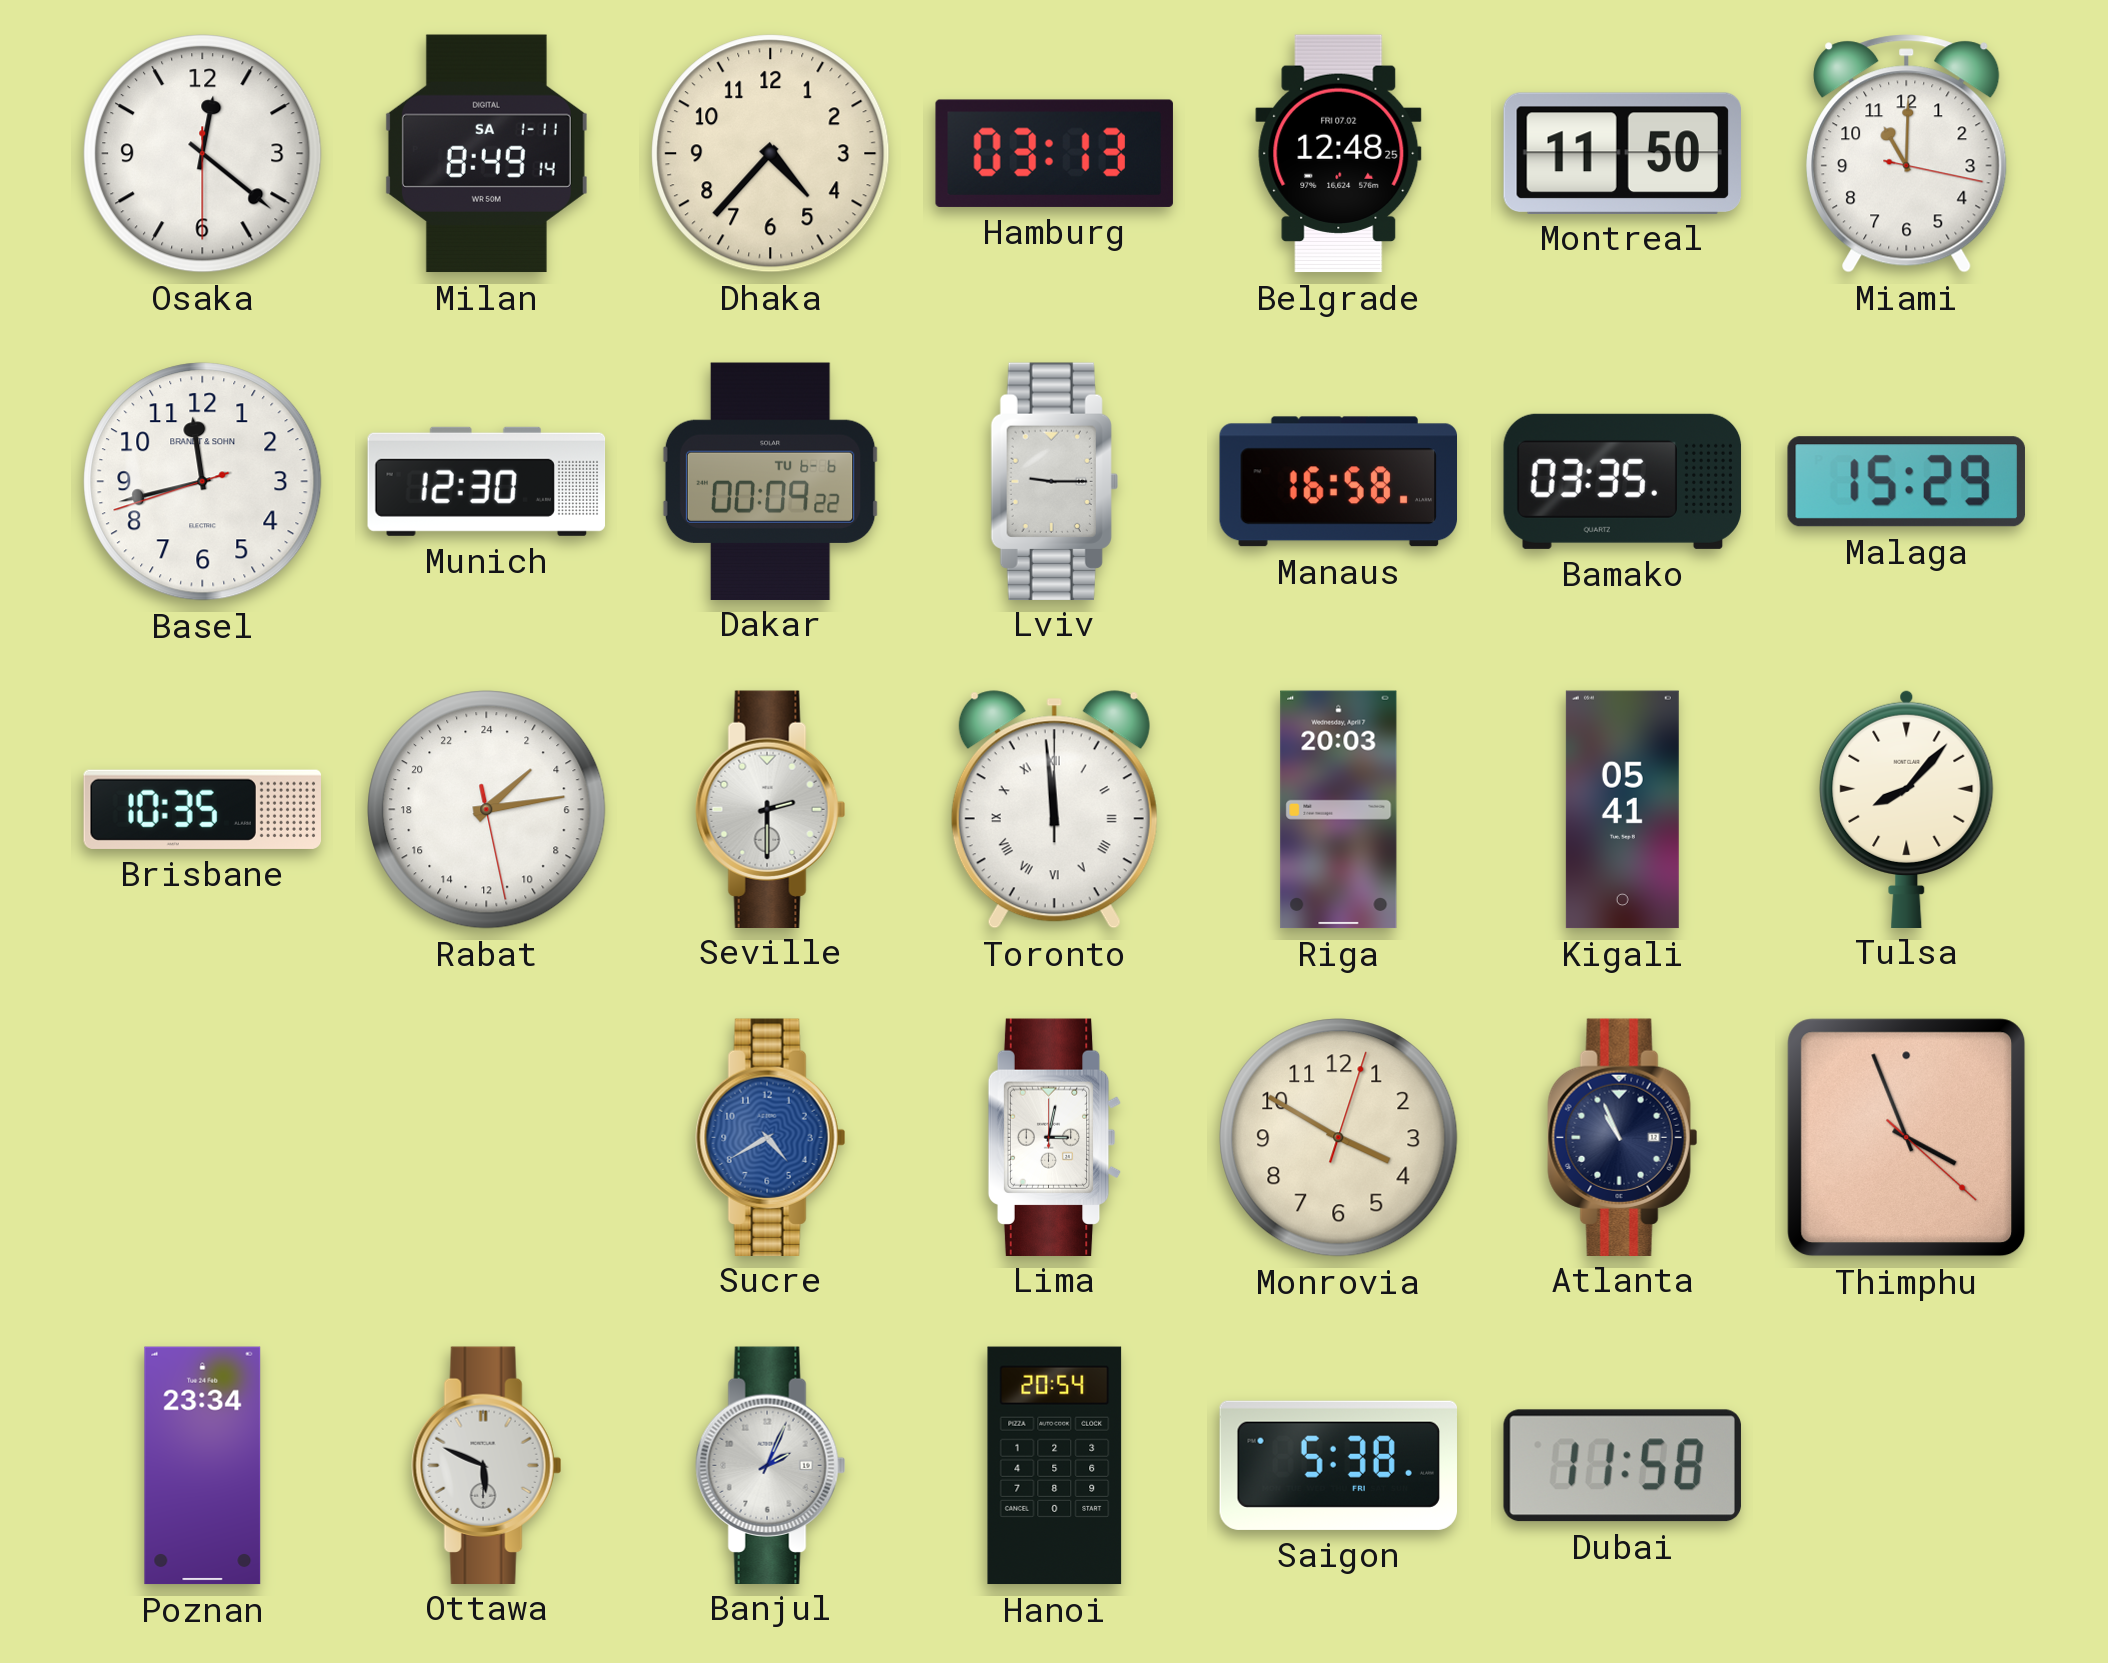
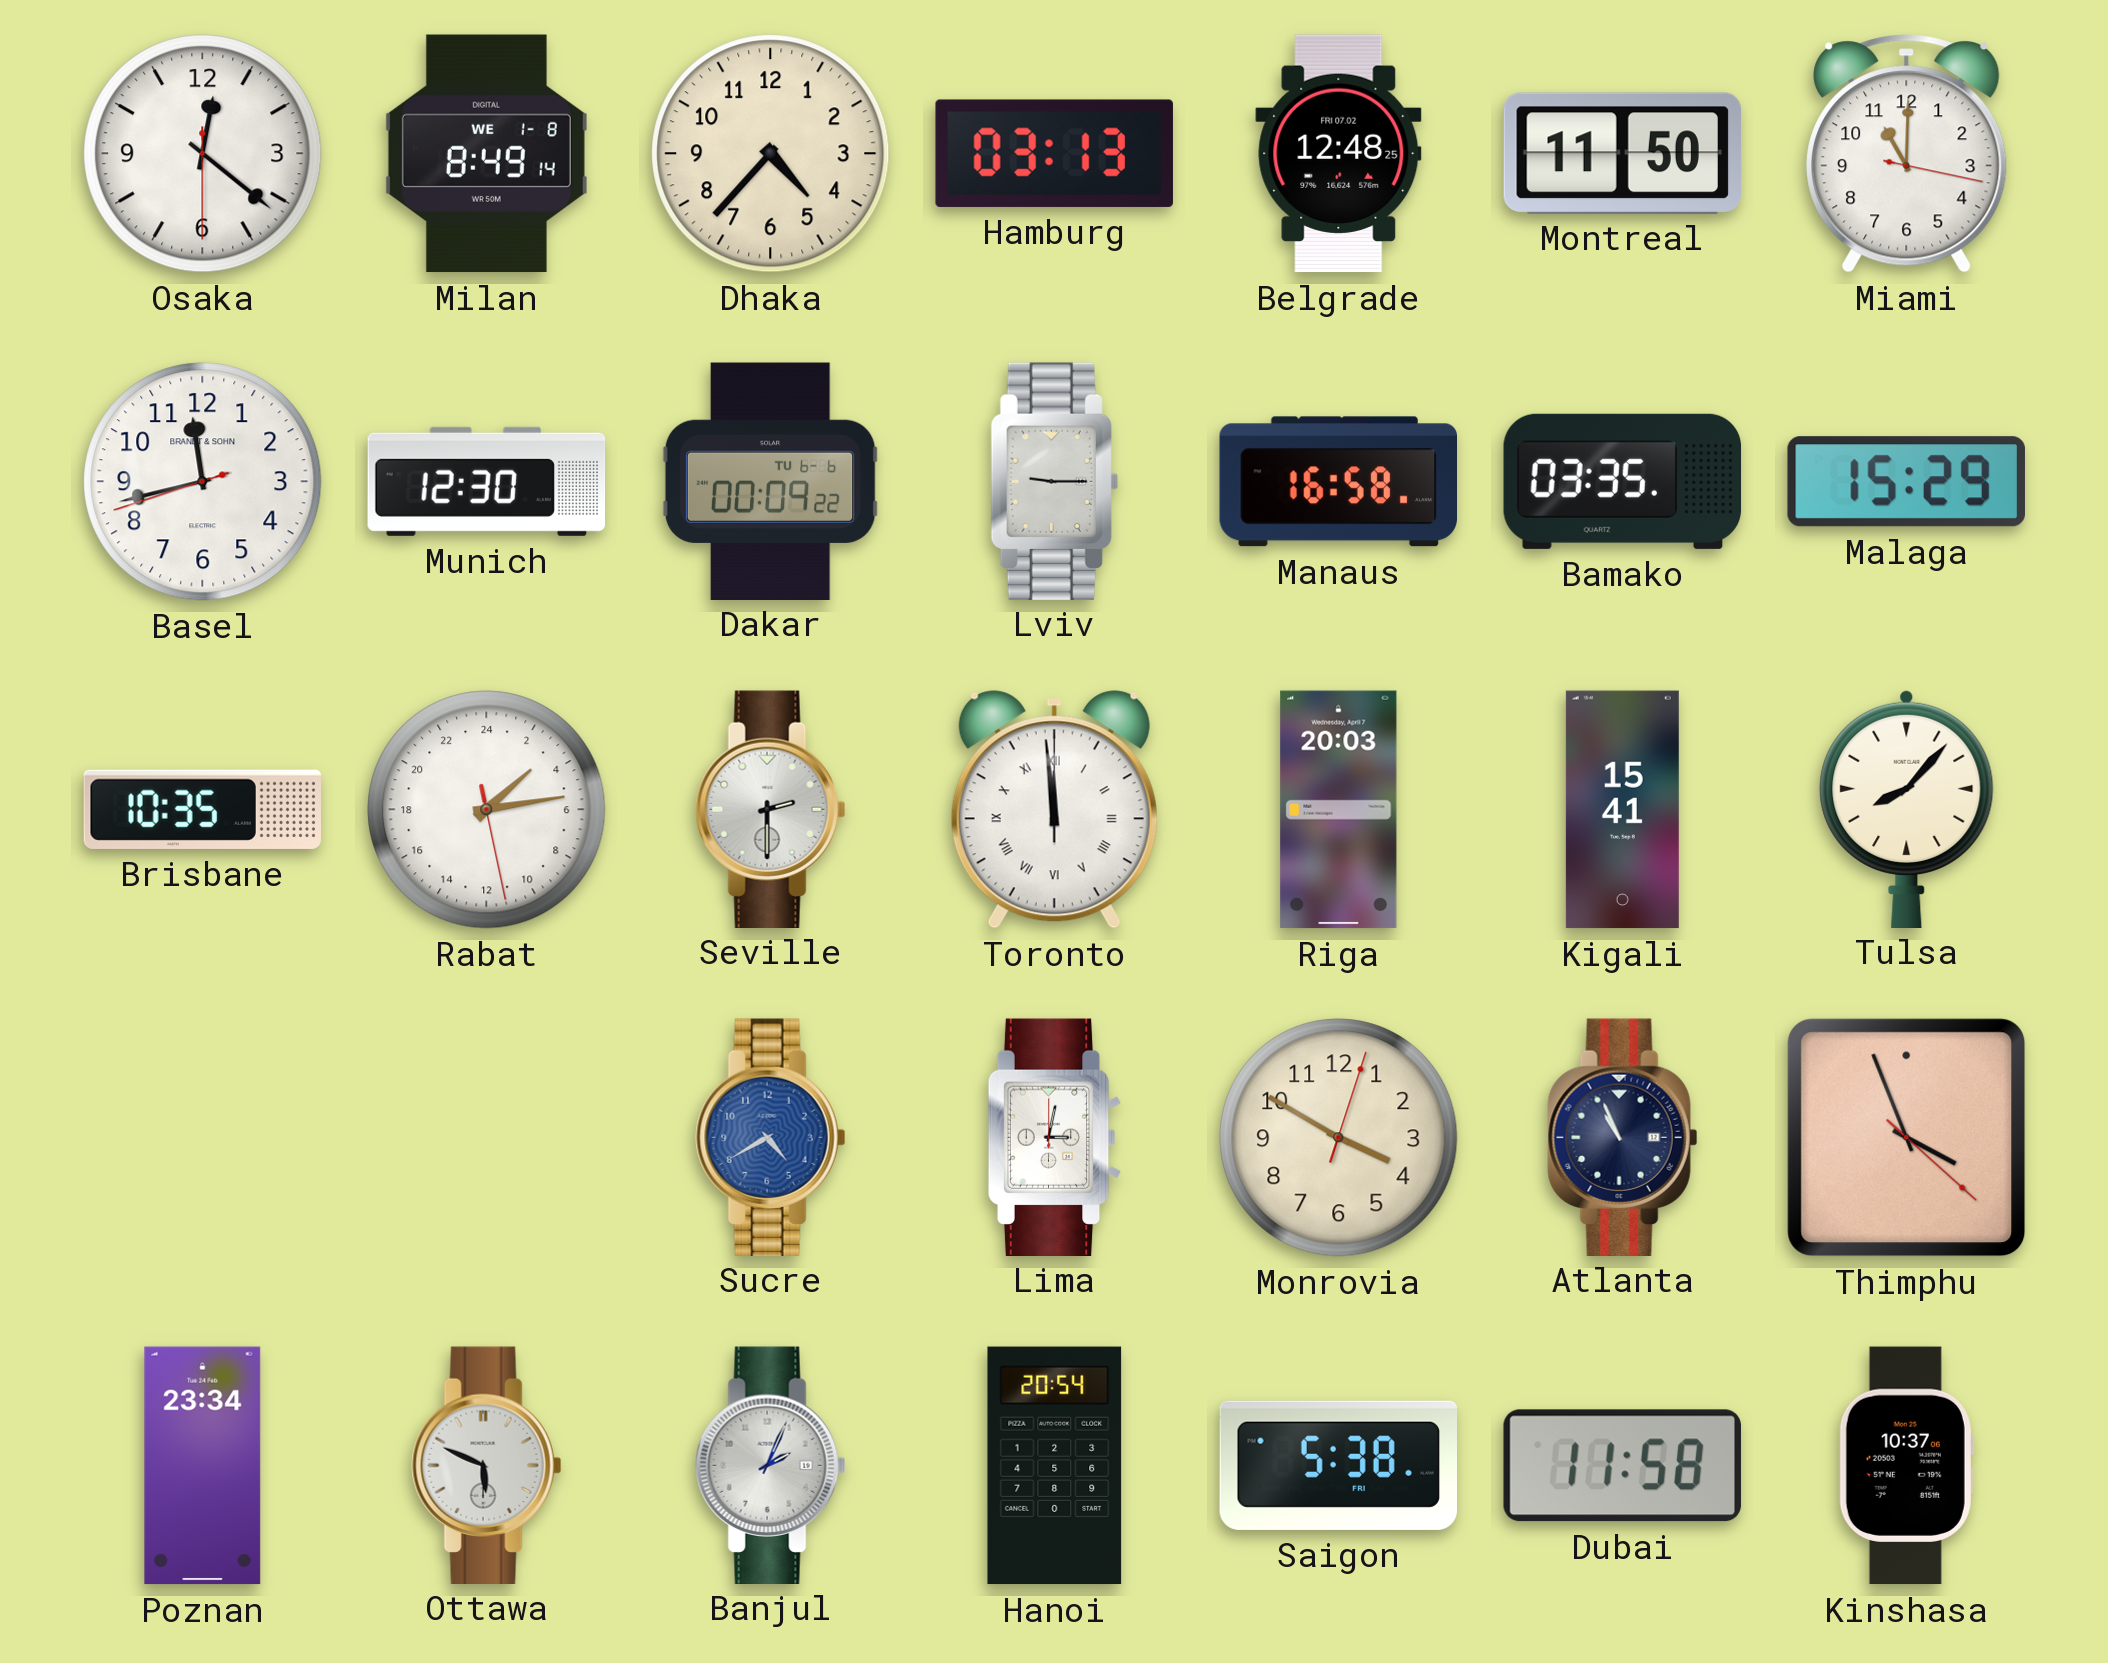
Milan date: SA 1-11 -> WE 1-8
Kigali: 05:41 -> 15:41
Kinshasa: none -> 10:37
